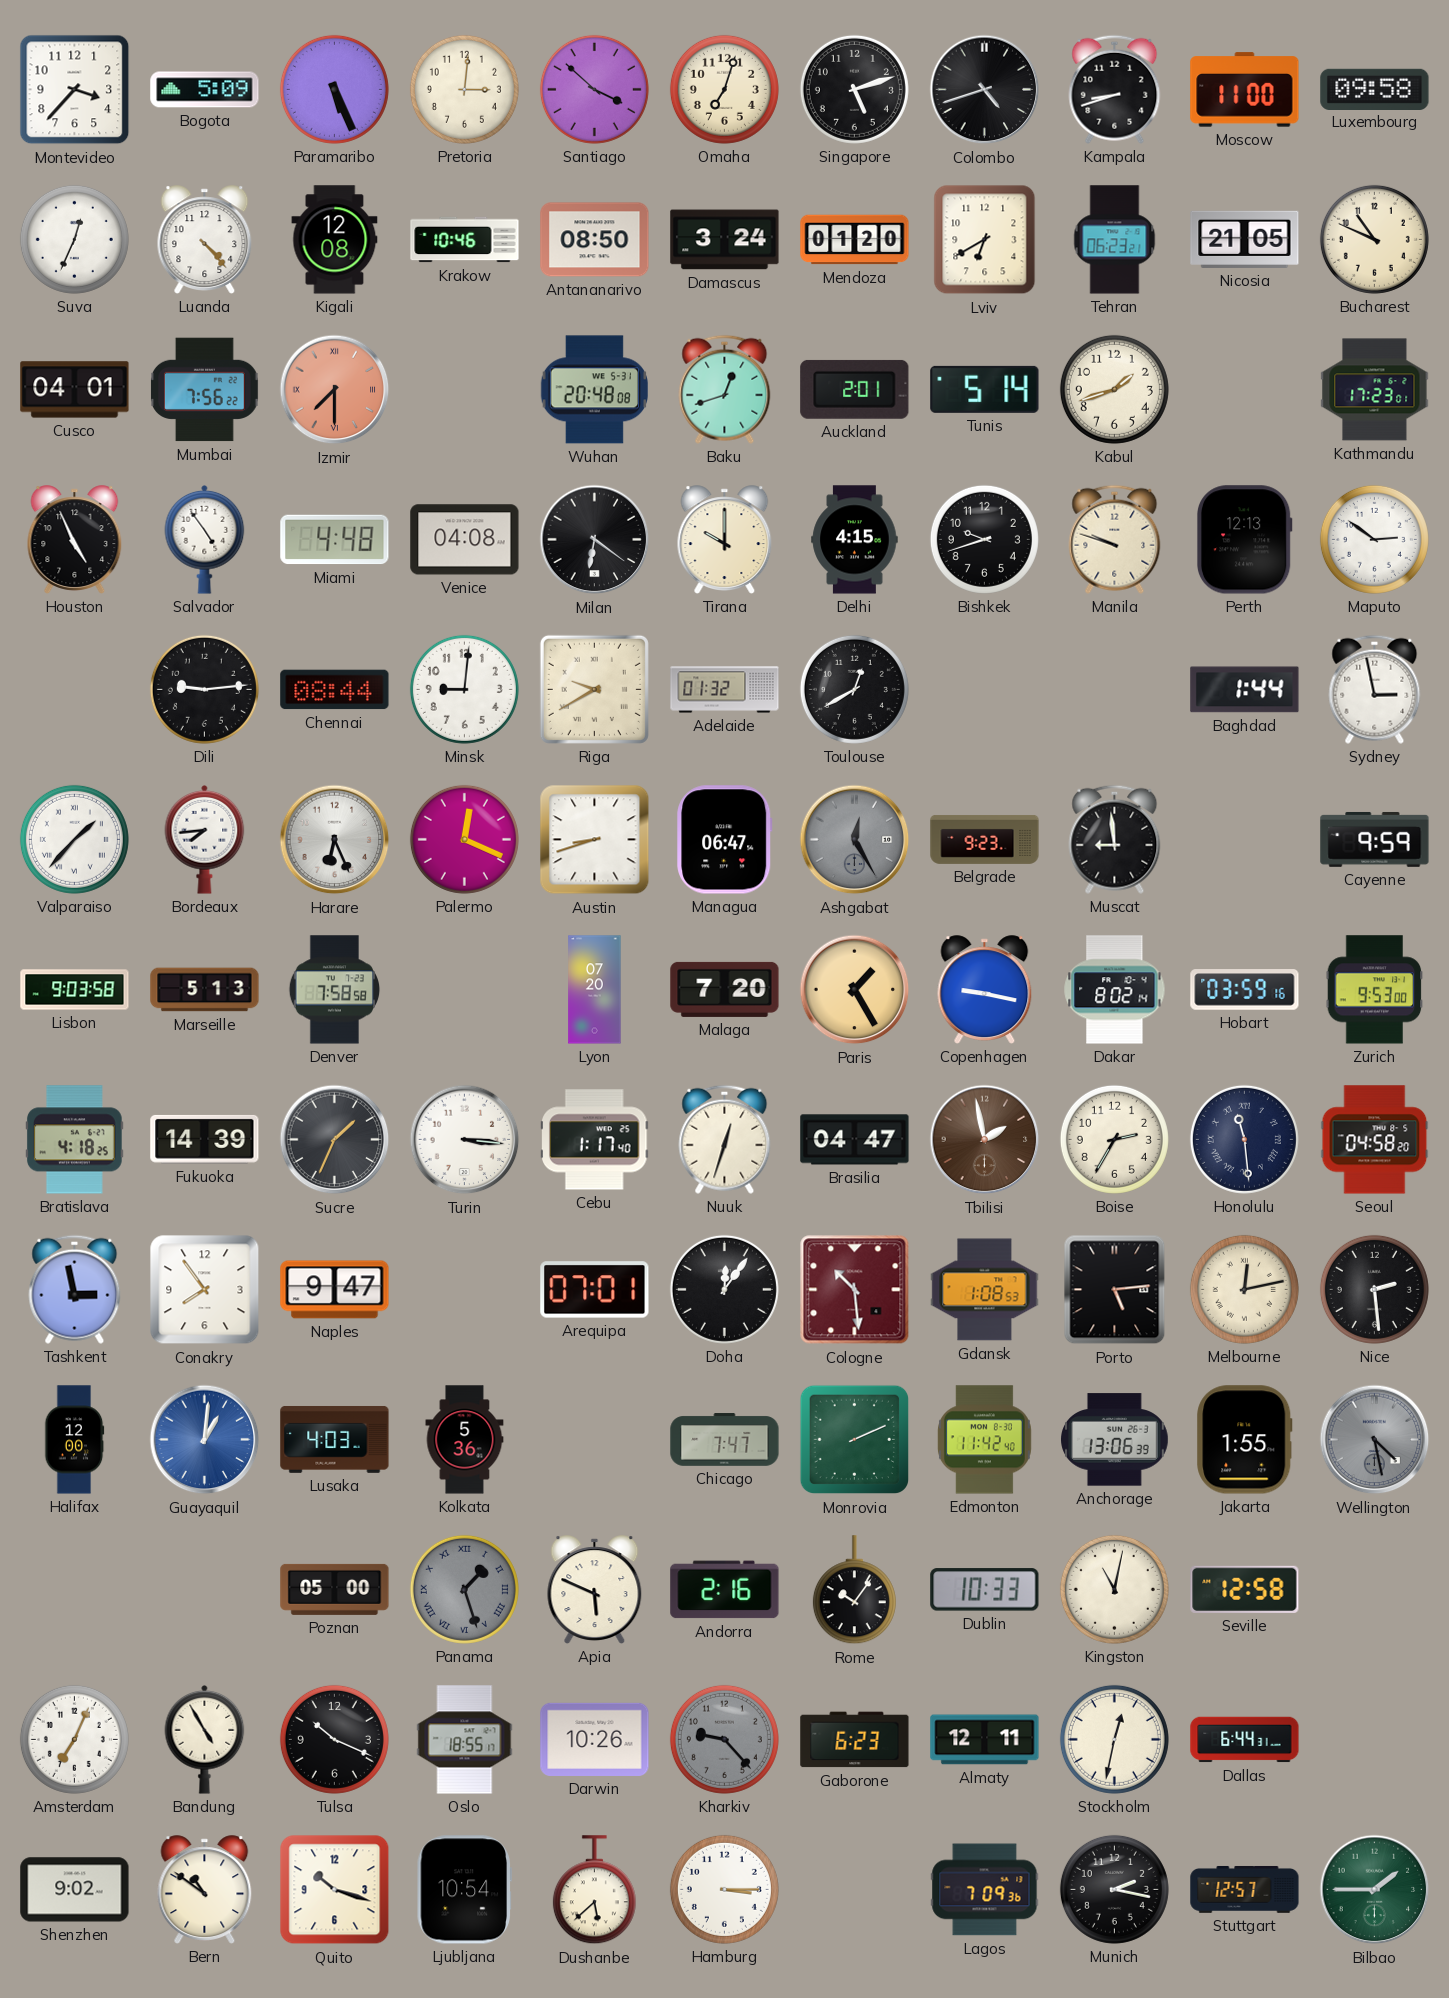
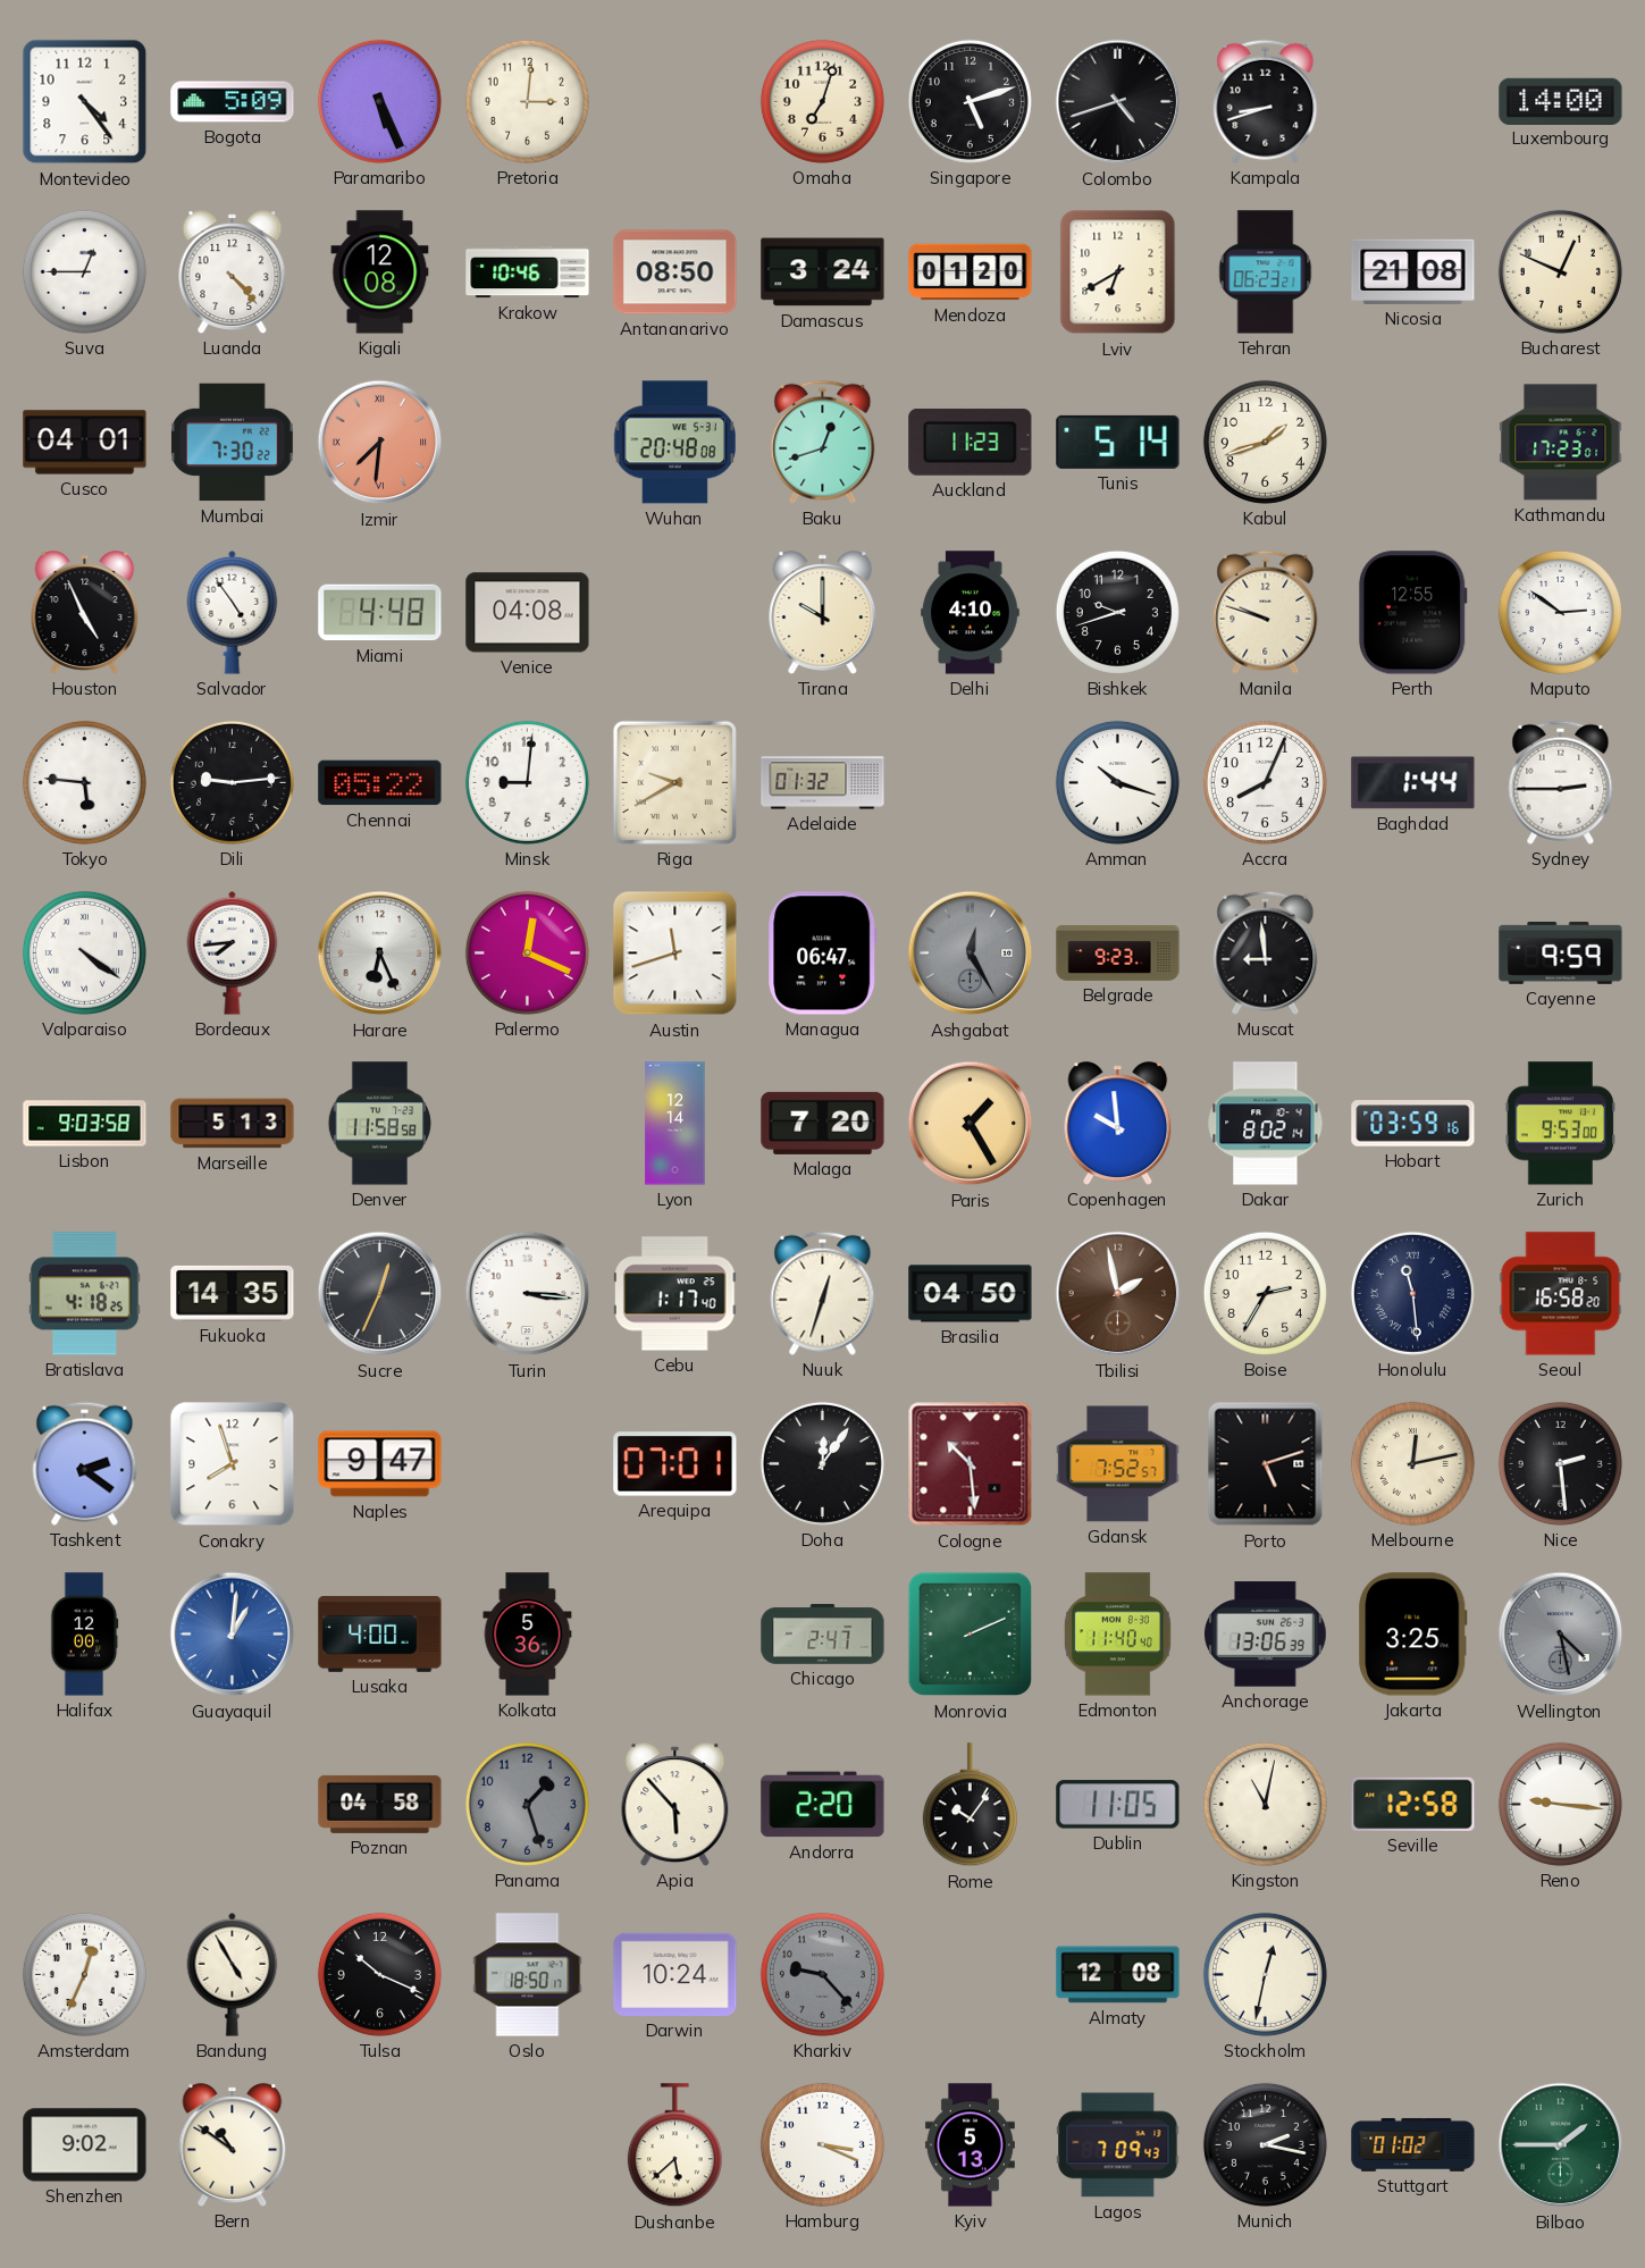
Montevideo: 3:37 -> 4:24
Santiago: 3:52 -> none
Moscow: 11:00 -> none
Luxembourg: 09:58 -> 14:00
Suva: 12:34 -> 12:45
Nicosia: 21:05 -> 21:08
Bucharest: 10:49 -> 12:49
Mumbai: 7:56 -> 7:30
Izmir: 7:30 -> 7:31
Auckland: 2:01 -> 11:23
Milan: 6:21 -> none
Delhi: 4:15 -> 4:10
Perth: 12:13 -> 12:55
Tokyo: none -> 5:46
Chennai: 08:44 -> 05:22
Toulouse: 12:40 -> none
Amman: none -> 10:18
Accra: none -> 8:04
Sydney: 2:58 -> 2:45
Valparaiso: 1:37 -> 4:21
Austin: 8:42 -> 11:42
Denver: 7:58 -> 11:58
Lyon: 07:20 -> 12:14
Copenhagen: 9:17 -> 9:59
Fukuoka: 14:39 -> 14:35
Sucre: 1:34 -> 12:34
Brasilia: 04:47 -> 04:50
Seoul: 04:58 -> 16:58
Tashkent: 2:58 -> 2:21
Conakry: 7:54 -> 7:57
Gdansk: 1:08 -> 7:52
Porto: 5:14 -> 5:12
Lusaka: 4:03 -> 4:00
Chicago: 7:47 -> 2:47
Edmonton: 11:42 -> 11:40
Jakarta: 1:55 -> 3:25
Poznan: 05:00 -> 04:58
Panama numerals: Roman -> Arabic
Apia: 5:49 -> 5:53
Andorra: 2:16 -> 2:20
Dublin: 10:33 -> 11:05
Reno: none -> 9:16
Amsterdam: 7:04 -> 12:34
Oslo: 18:55 -> 18:50
Darwin: 10:26 -> 10:24
Gaborone: 6:23 -> none
Almaty: 12:11 -> 12:08
Dallas: 6:44 -> none
Quito: 10:18 -> none
Ljubljana: 10:54 -> none
Hamburg: 3:15 -> 3:19
Kyiv: none -> 5:13
Lagos: 7:09:36 -> 7:09:43
Stuttgart: 12:57 -> 01:02
